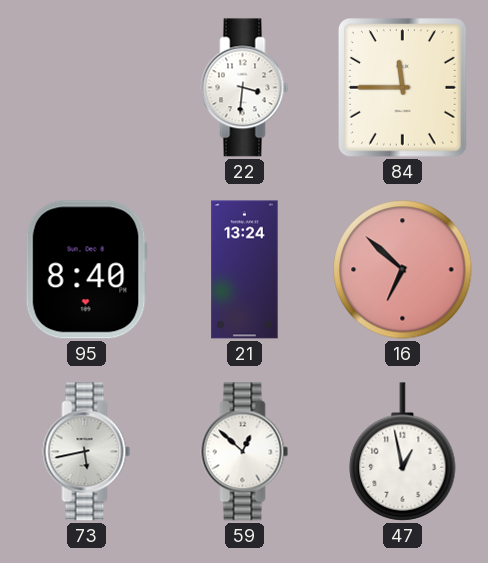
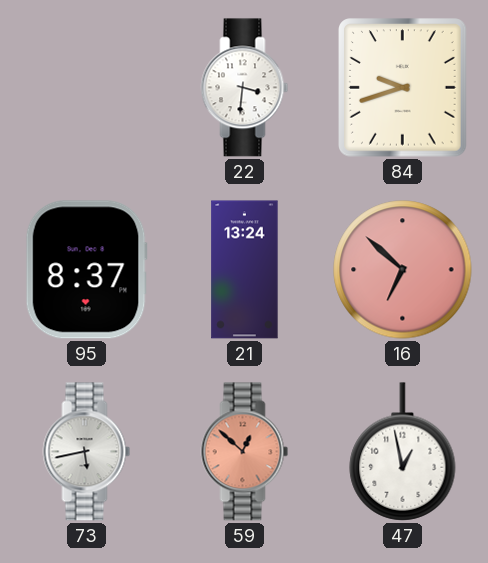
84: 11:45 -> 9:42
95: 8:40 -> 8:37
59 dial: white -> salmon
